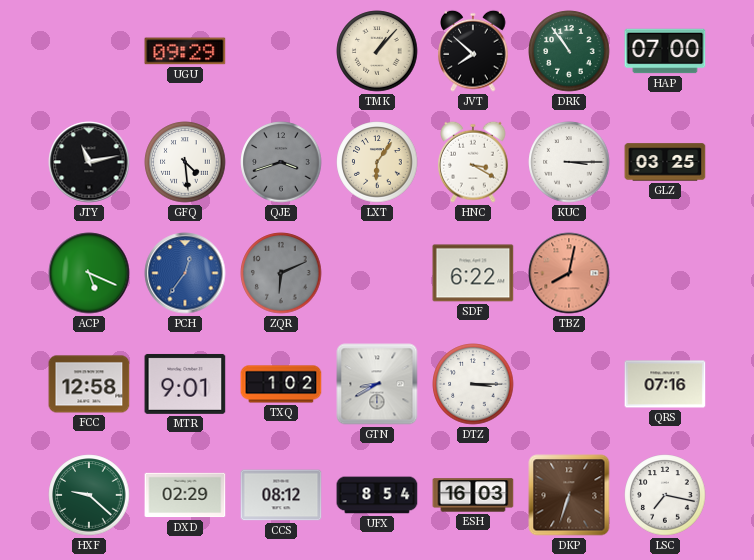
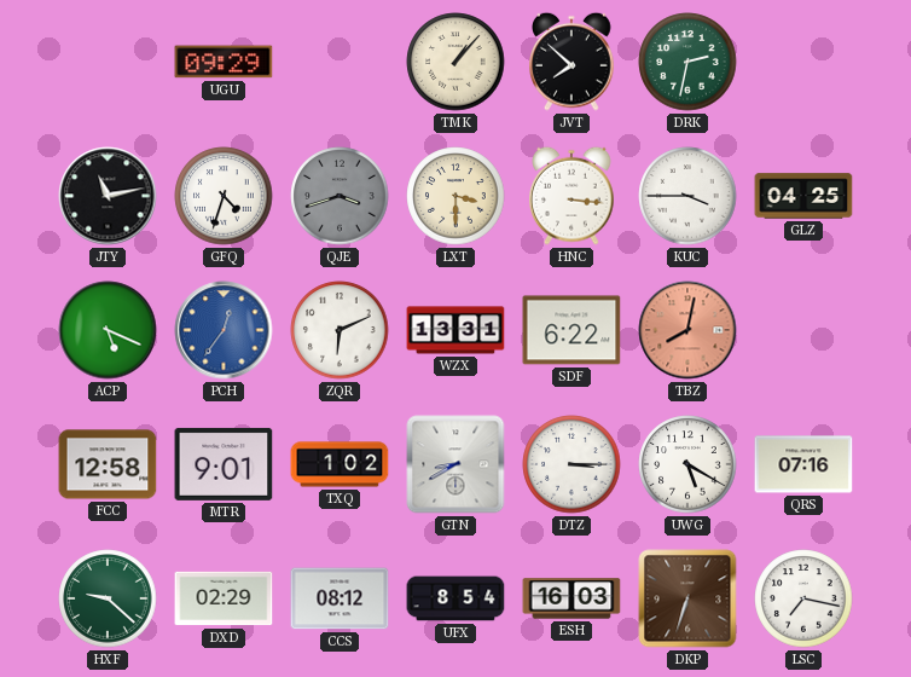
DRK: 10:54 -> 2:32
HAP: 07:00 -> none
GFQ: 4:29 -> 4:33
LXT: 6:06 -> 3:30
HNC: 3:20 -> 3:16
KUC: 3:15 -> 3:45
GLZ: 03:25 -> 04:25
ZQR dial: grey -> white
WZX: none -> 13:31
UWG: none -> 5:20
